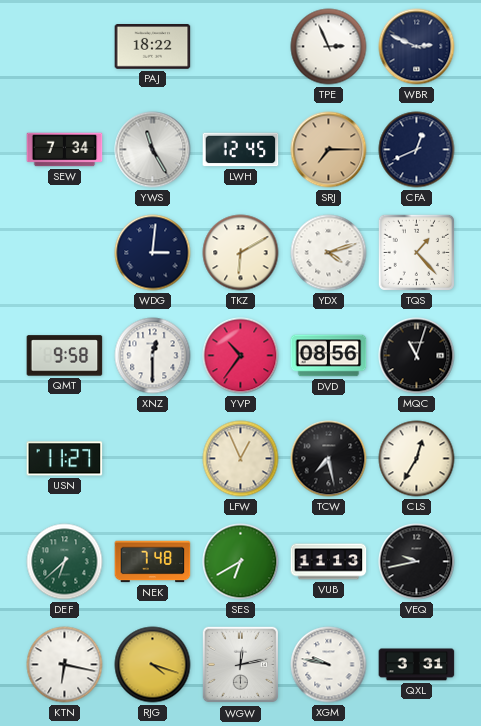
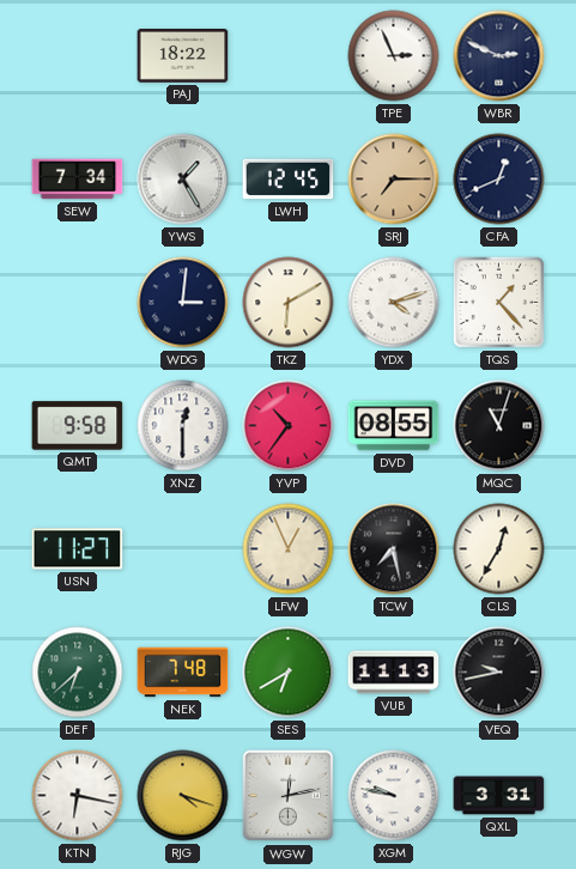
YWS: 11:25 -> 1:25
DVD: 08:56 -> 08:55
